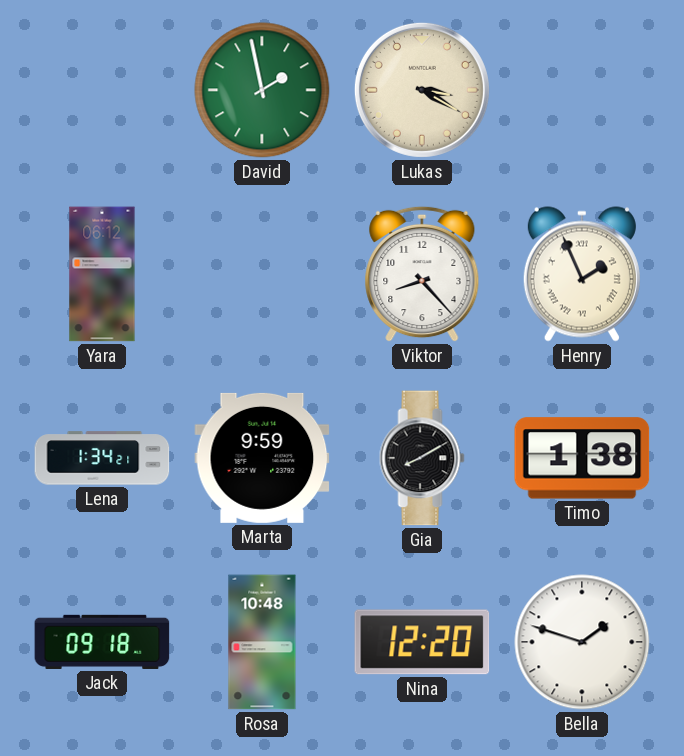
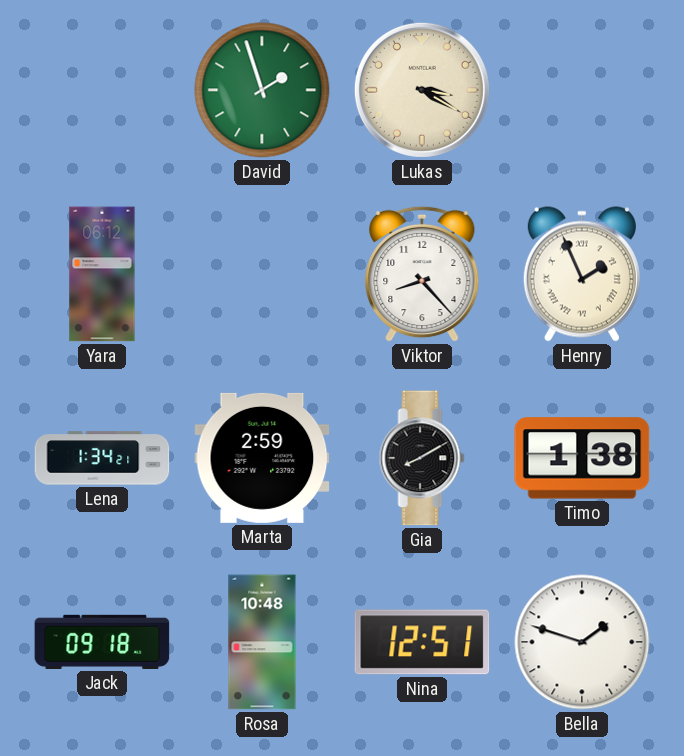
David: 1:58 -> 1:57
Marta: 9:59 -> 2:59
Nina: 12:20 -> 12:51
